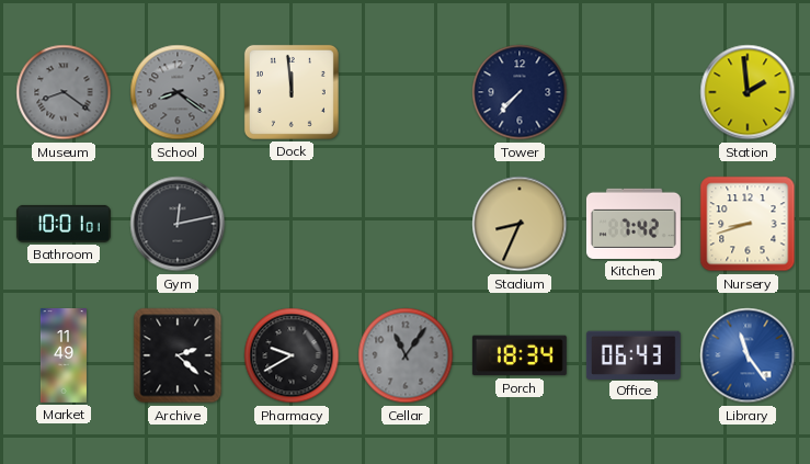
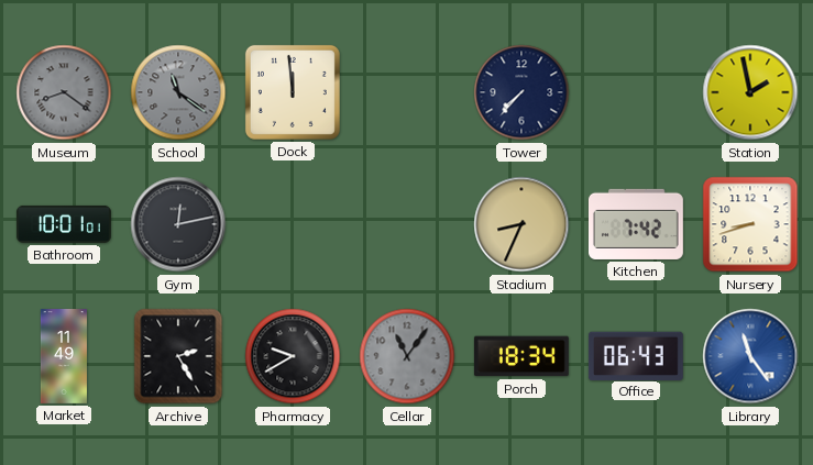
School: 8:21 -> 11:21
Station: 1:59 -> 1:58
Archive: 2:22 -> 2:25
